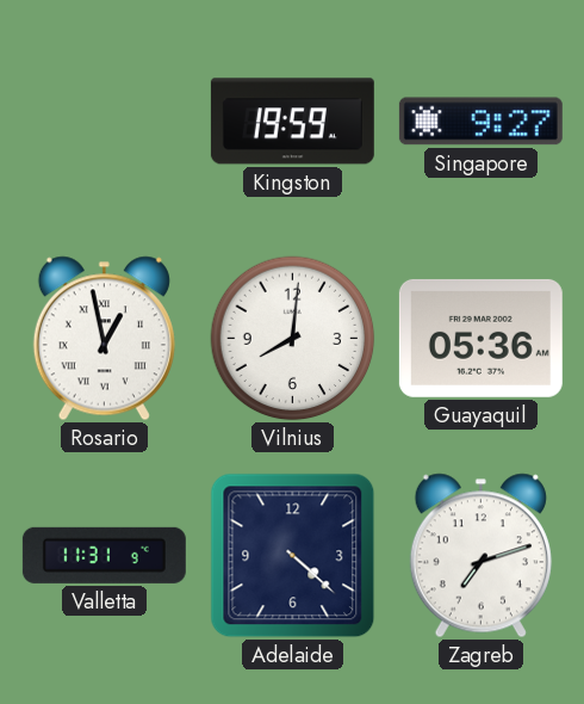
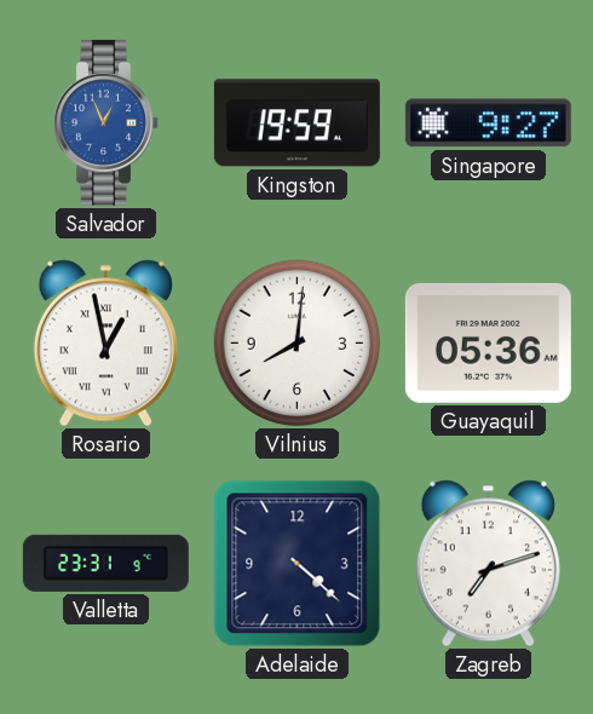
Salvador: none -> 12:56
Valletta: 11:31 -> 23:31
